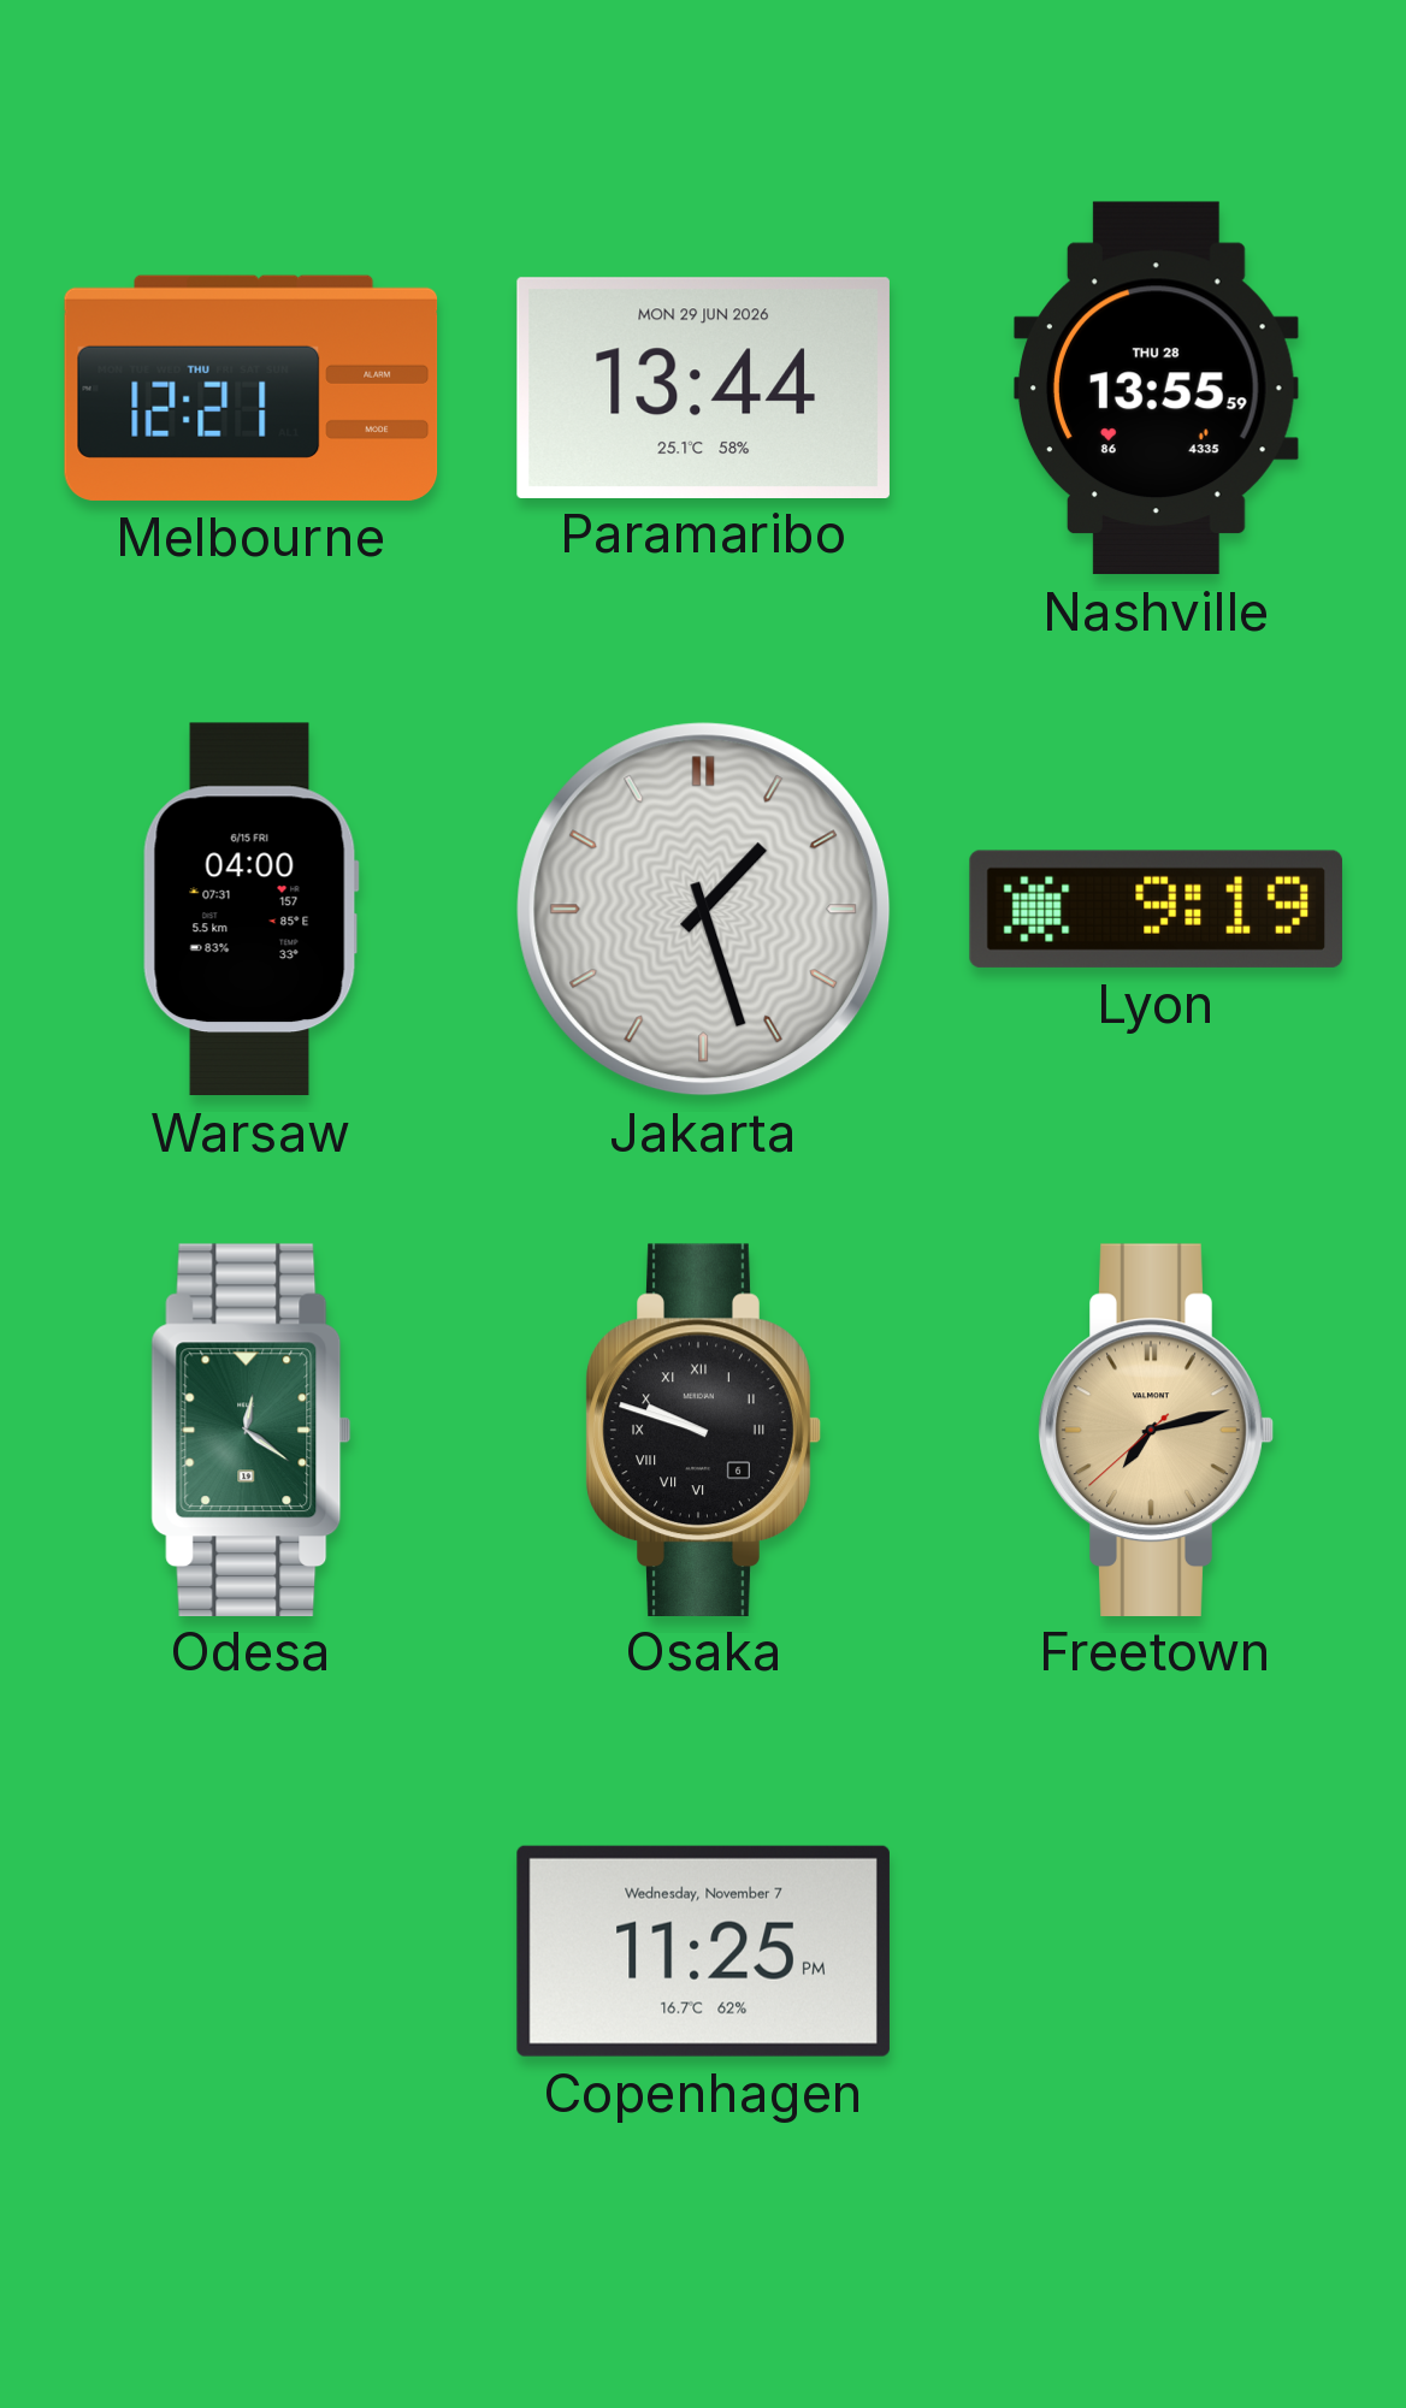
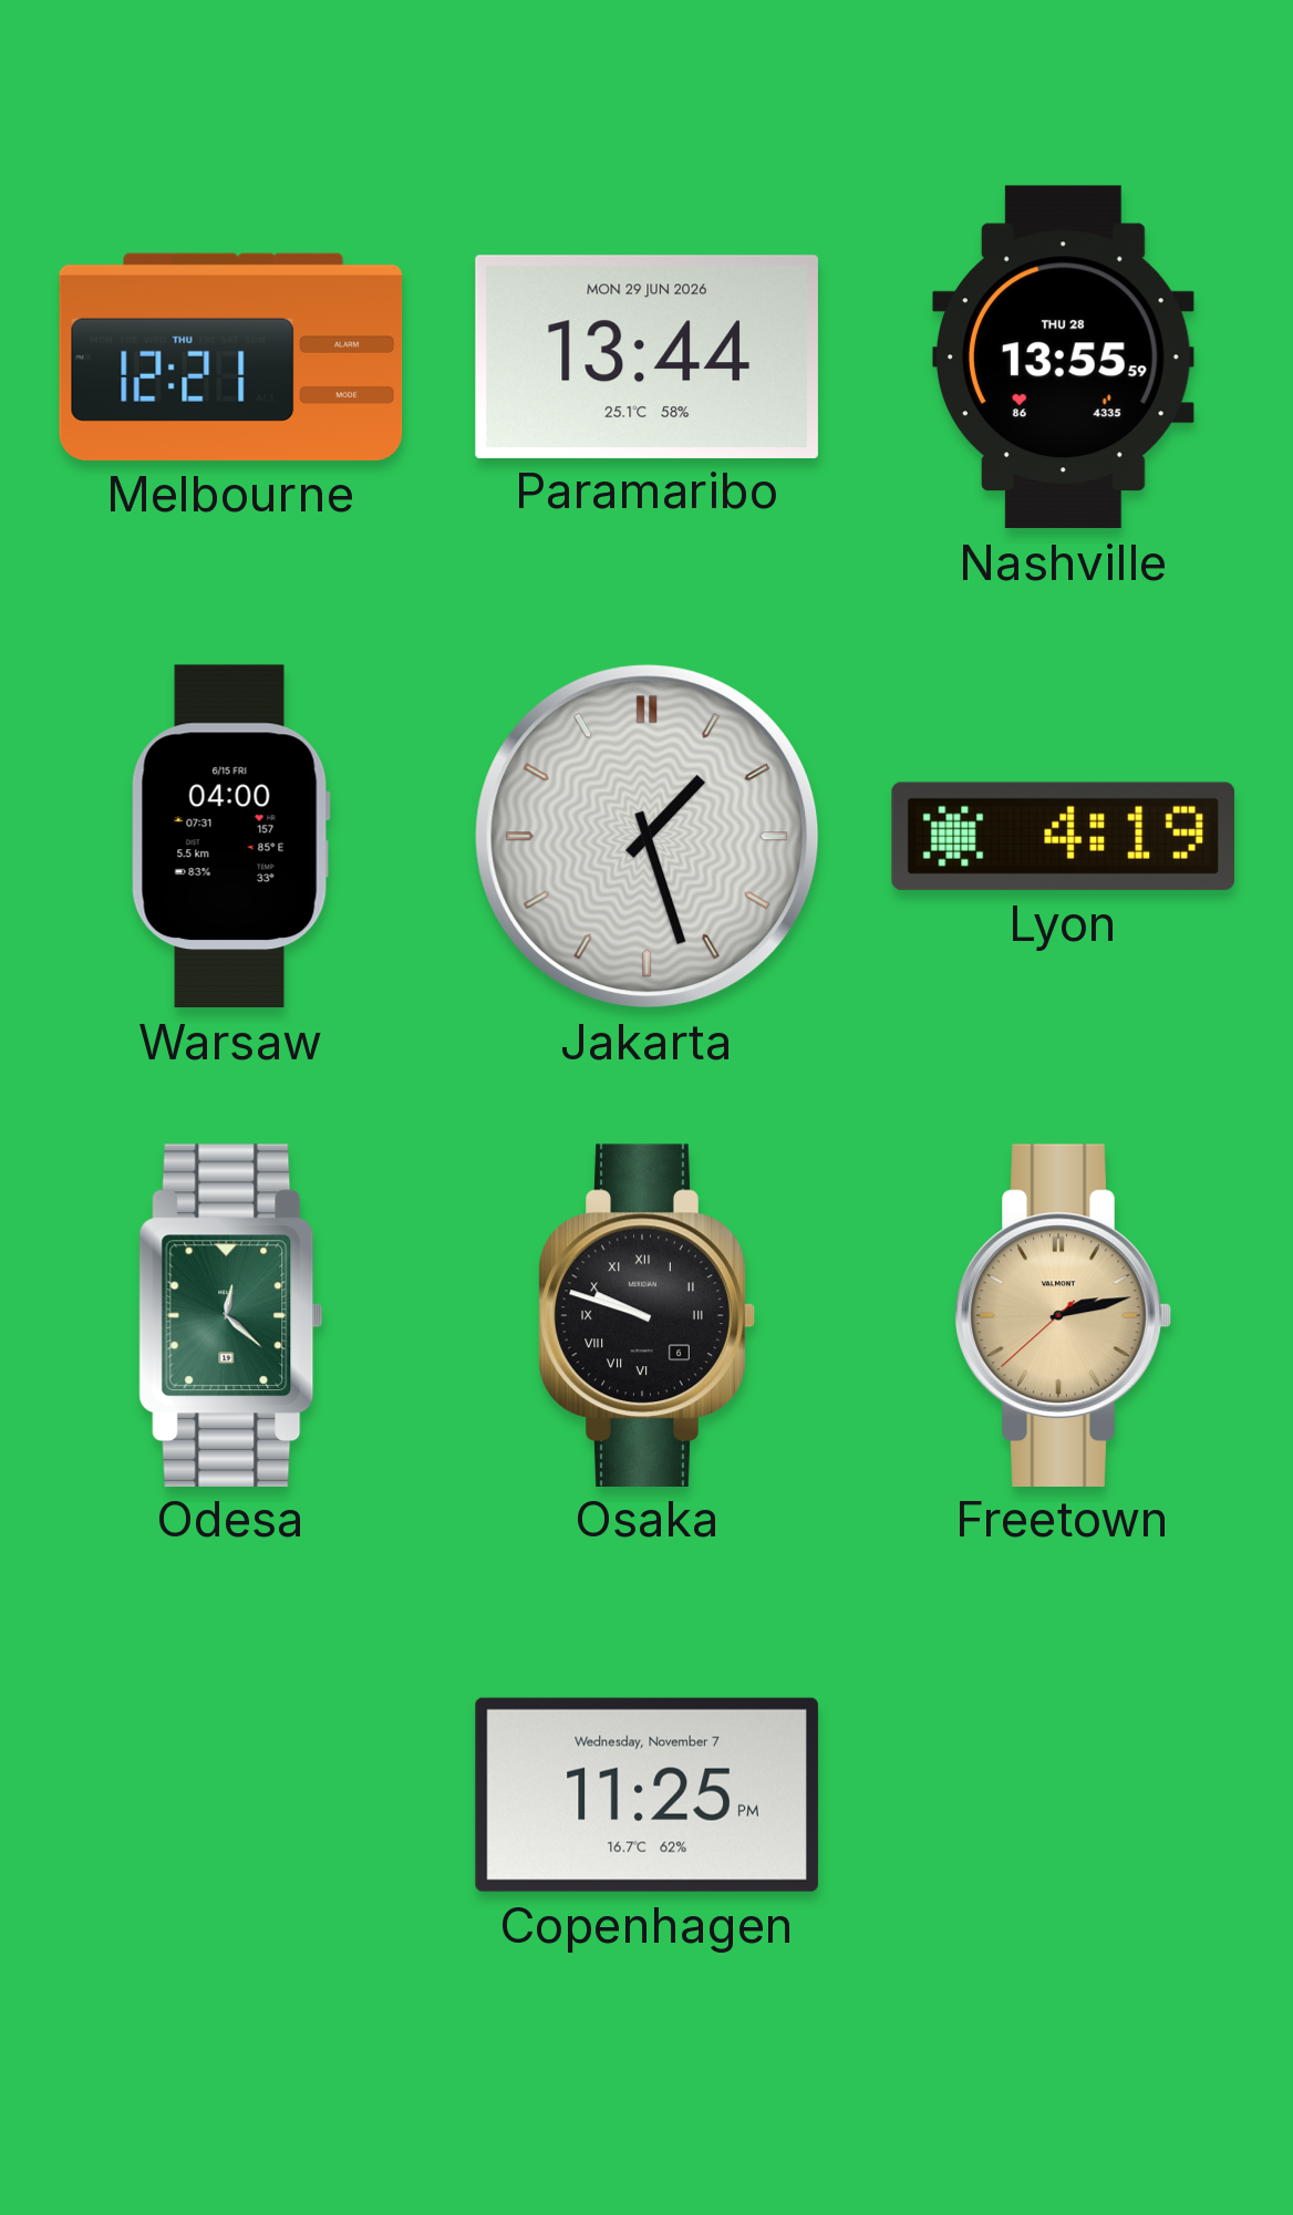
Lyon: 9:19 -> 4:19
Odesa: 12:21 -> 12:22
Freetown: 7:12 -> 2:12
